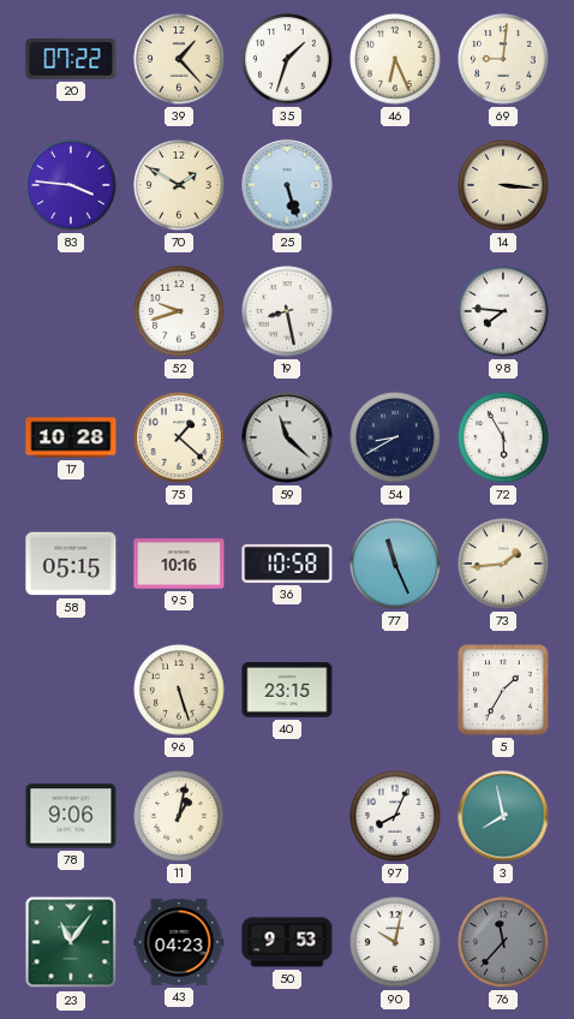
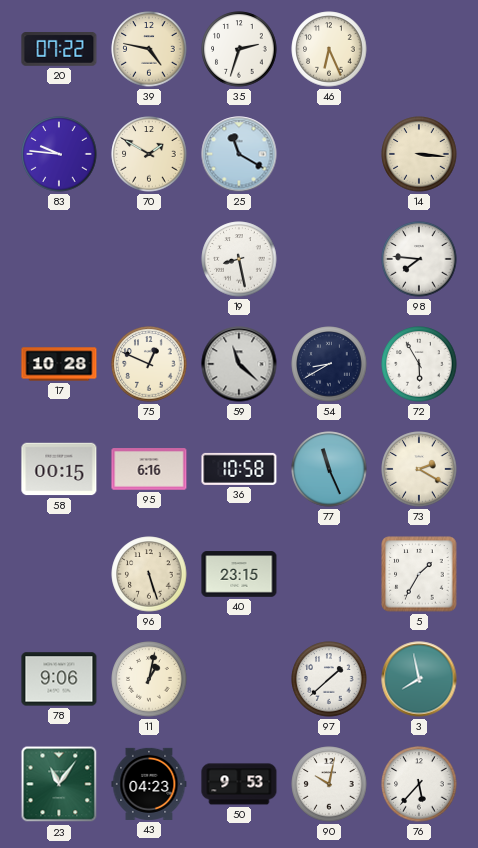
39: 1:23 -> 4:47
35: 1:33 -> 2:33
69: 9:01 -> none
83: 3:46 -> 9:46
25: 5:27 -> 11:20
52: 9:42 -> none
75: 1:22 -> 12:49
58: 05:15 -> 00:15
95: 10:16 -> 6:16
73: 1:44 -> 2:20
97: 8:04 -> 1:38
76: 11:37 -> 5:37
76 dial: grey -> white
